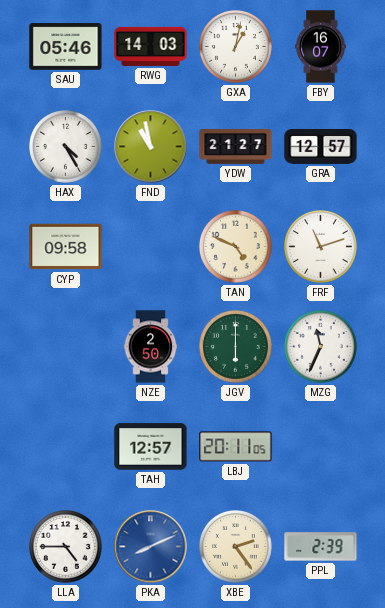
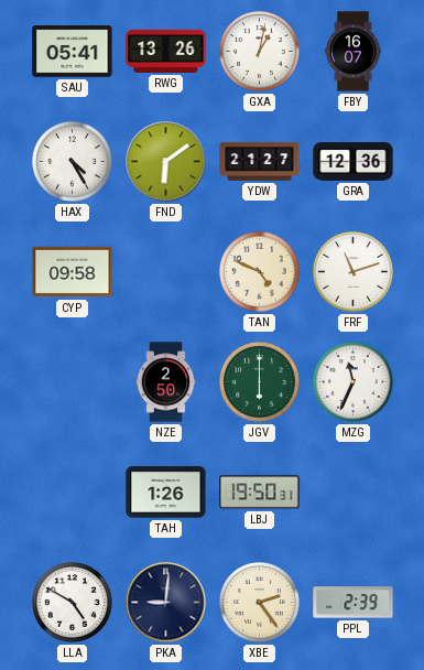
SAU: 05:46 -> 05:41
RWG: 14:03 -> 13:26
FND: 10:58 -> 6:09
GRA: 12:57 -> 12:36
TAH: 12:57 -> 1:26
LBJ: 20:11 -> 19:50
LLA: 4:45 -> 4:50
PKA: 8:11 -> 9:01
PKA dial: blue -> navy
